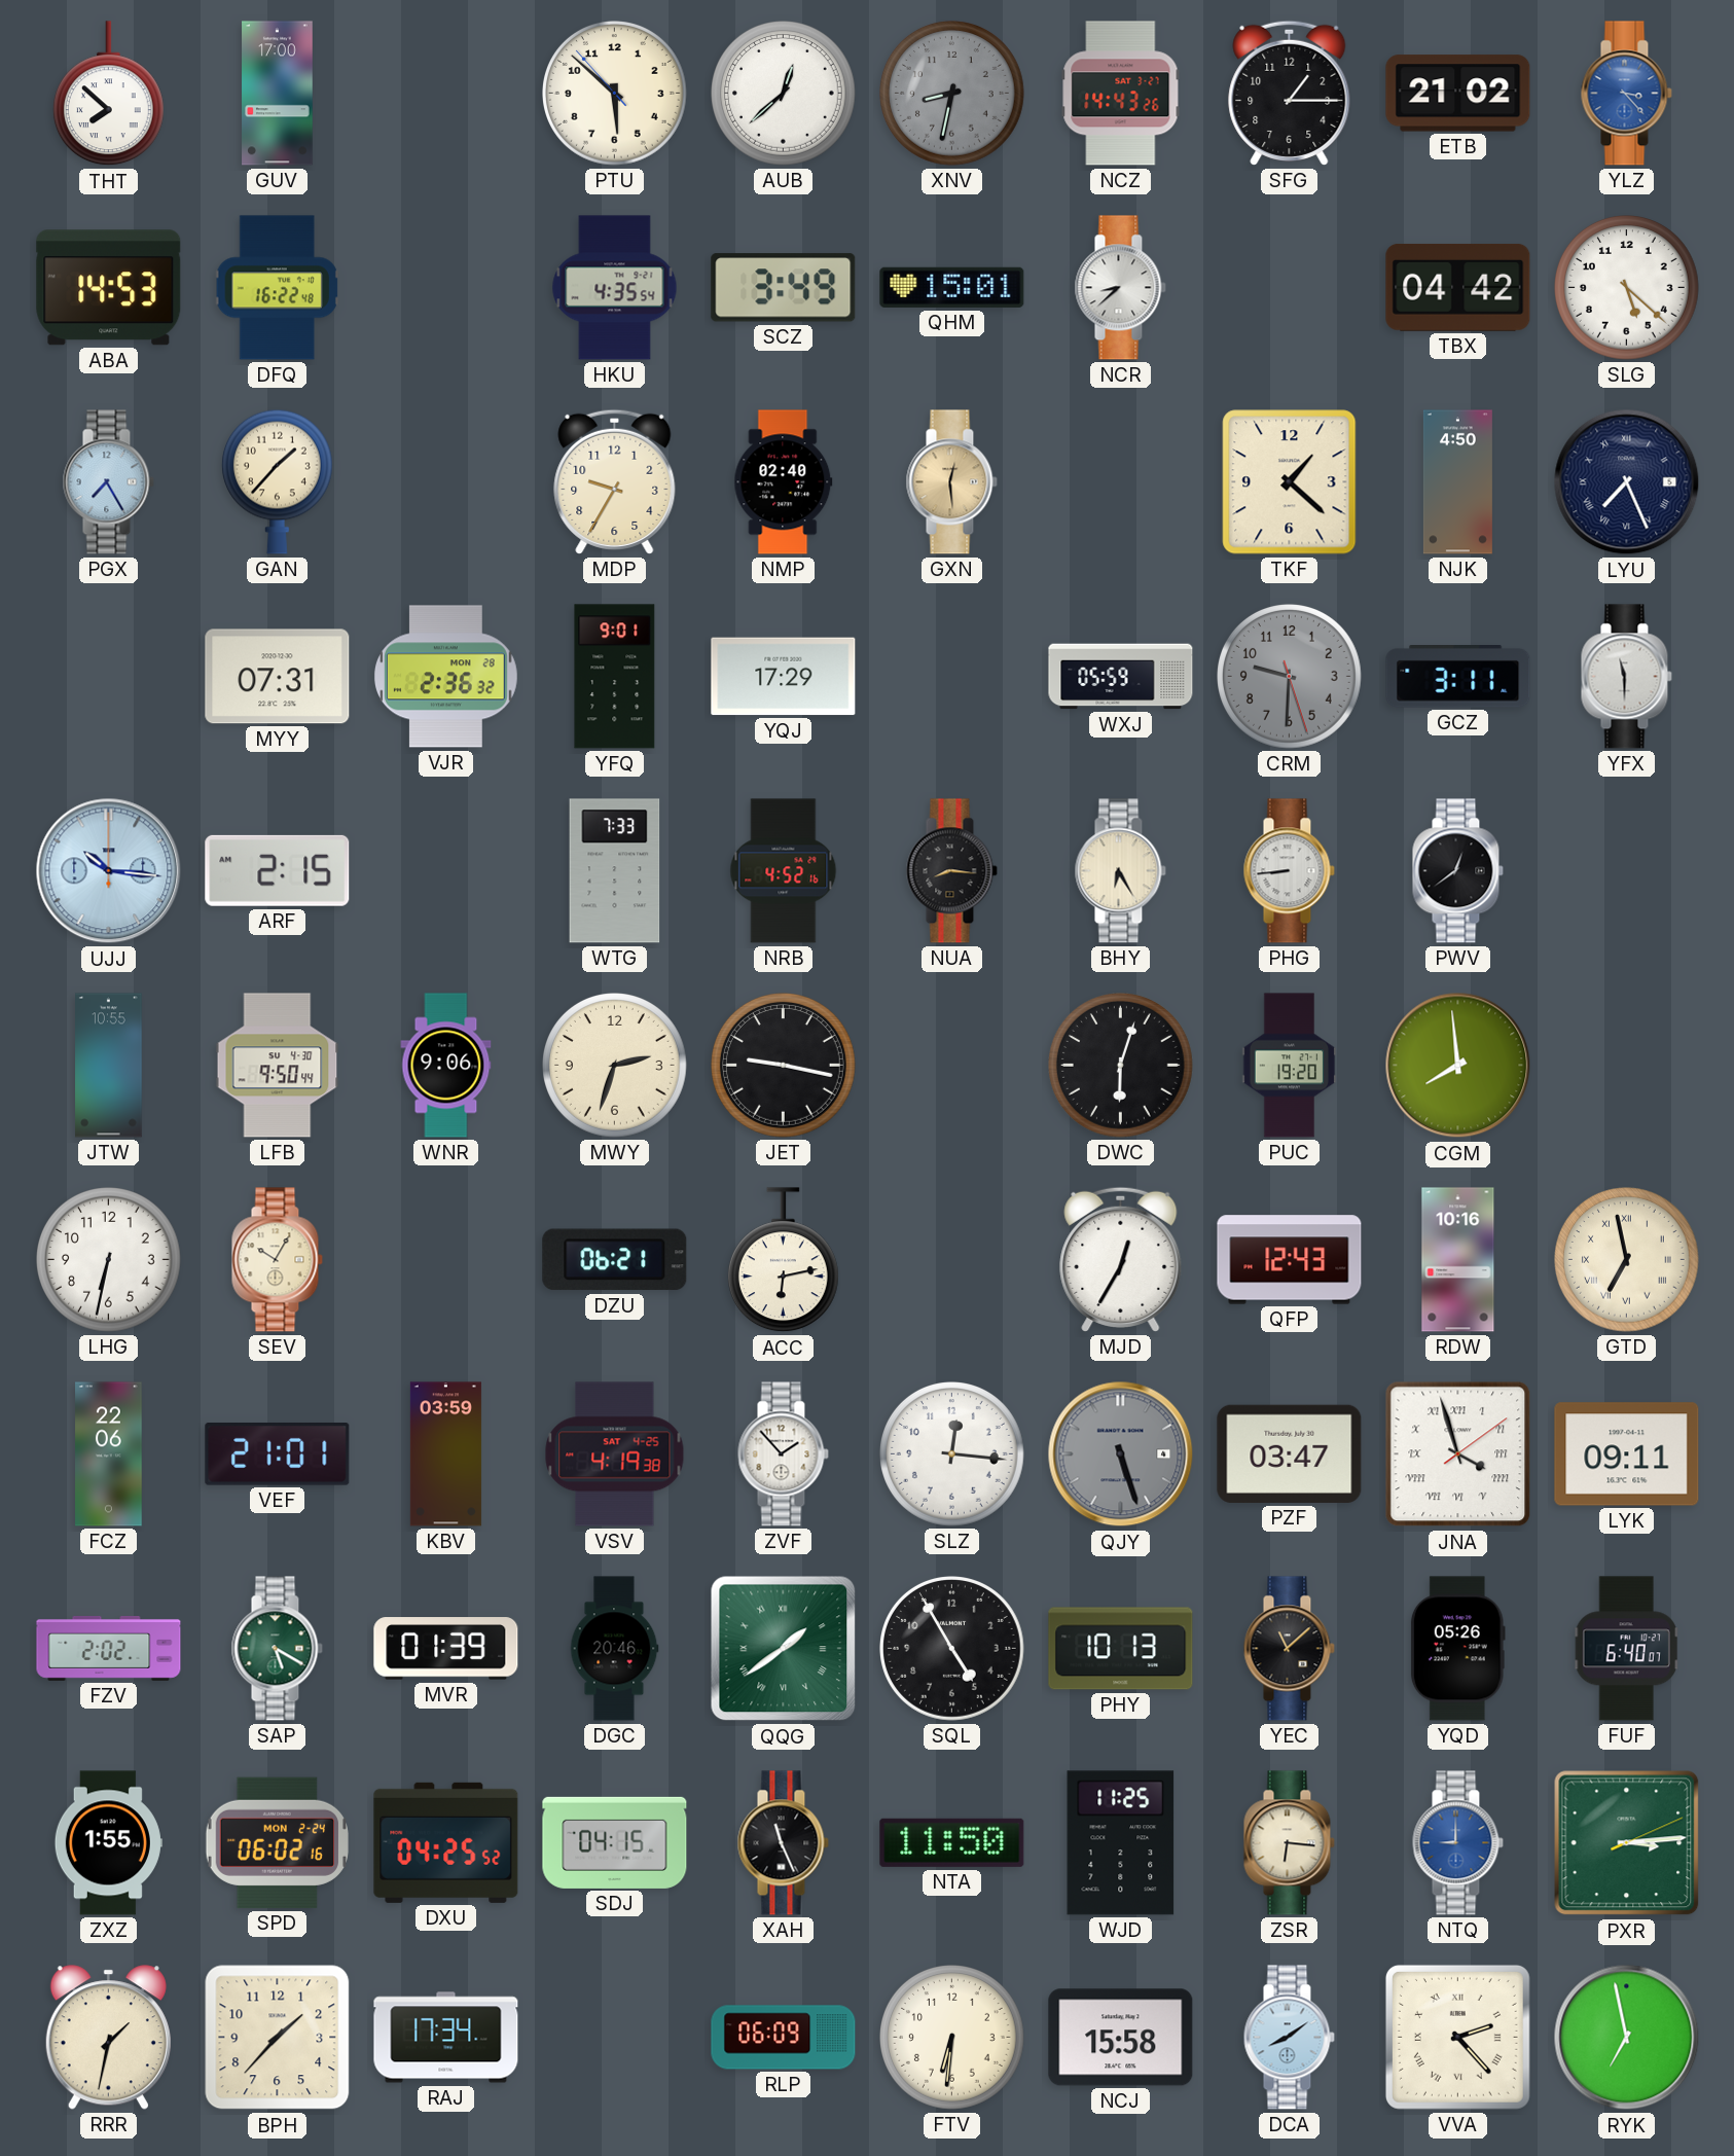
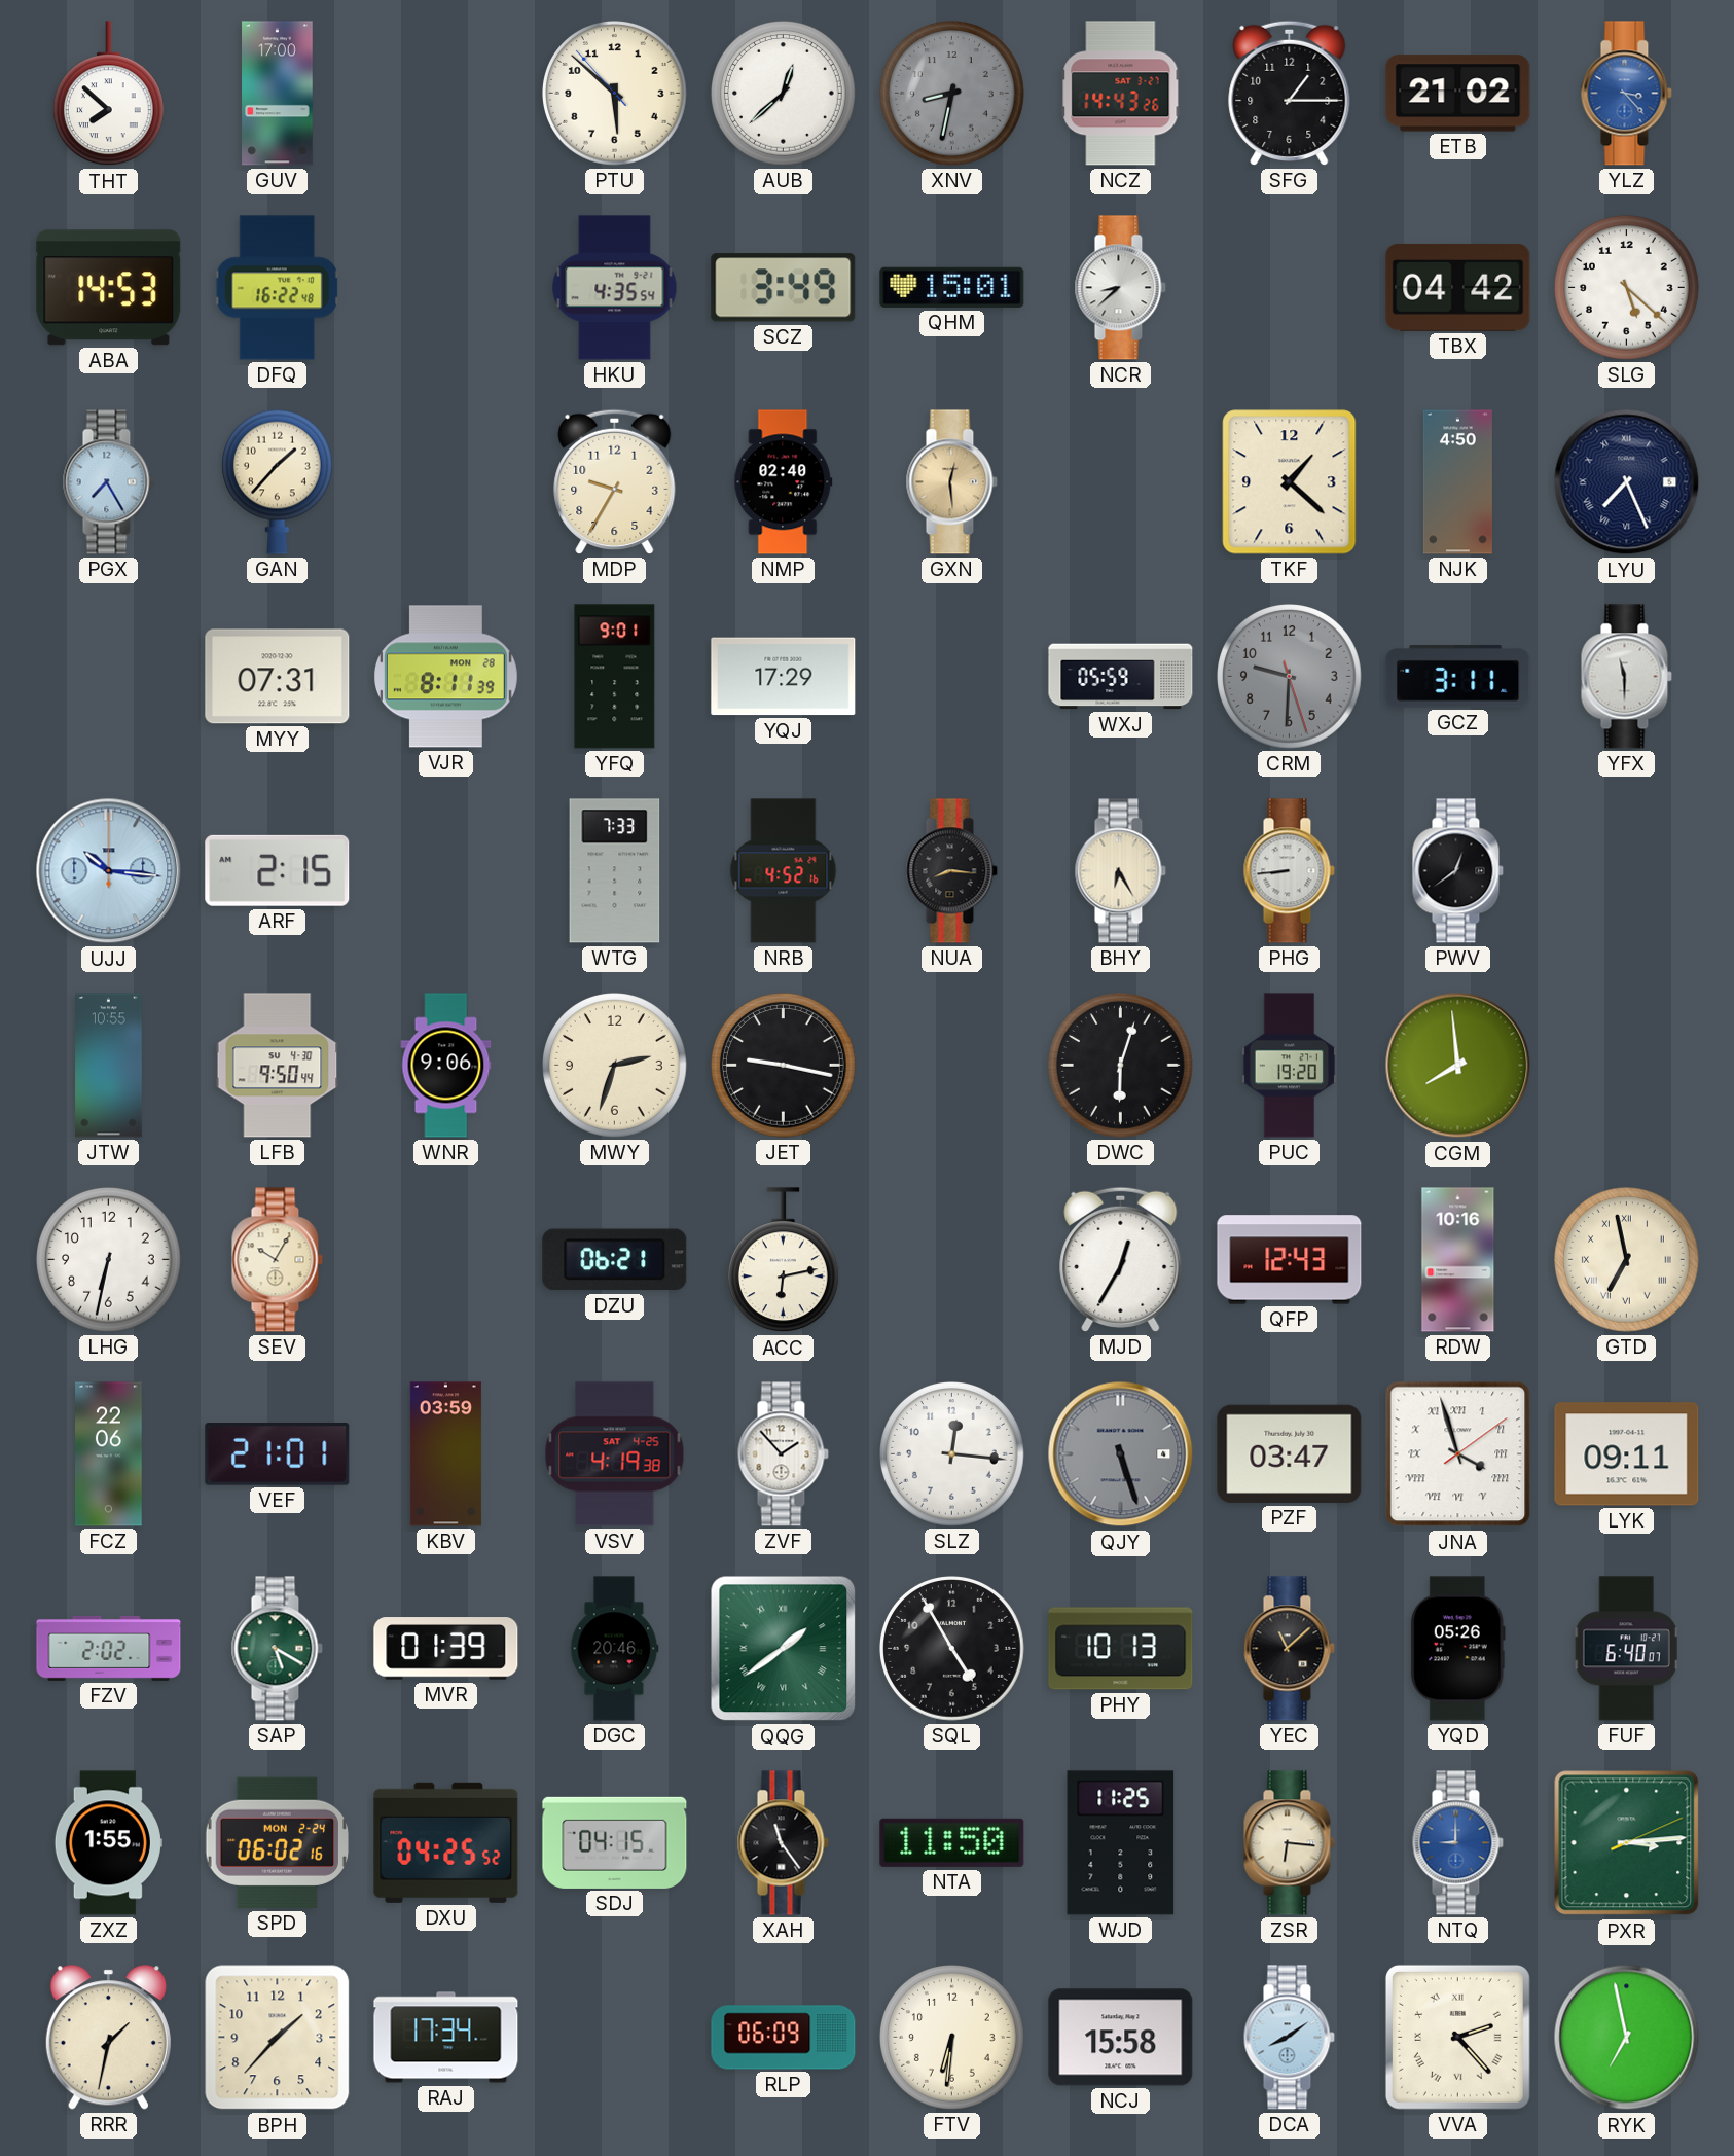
VJR: 2:36 -> 8:11
XAH: 11:26 -> 11:24
